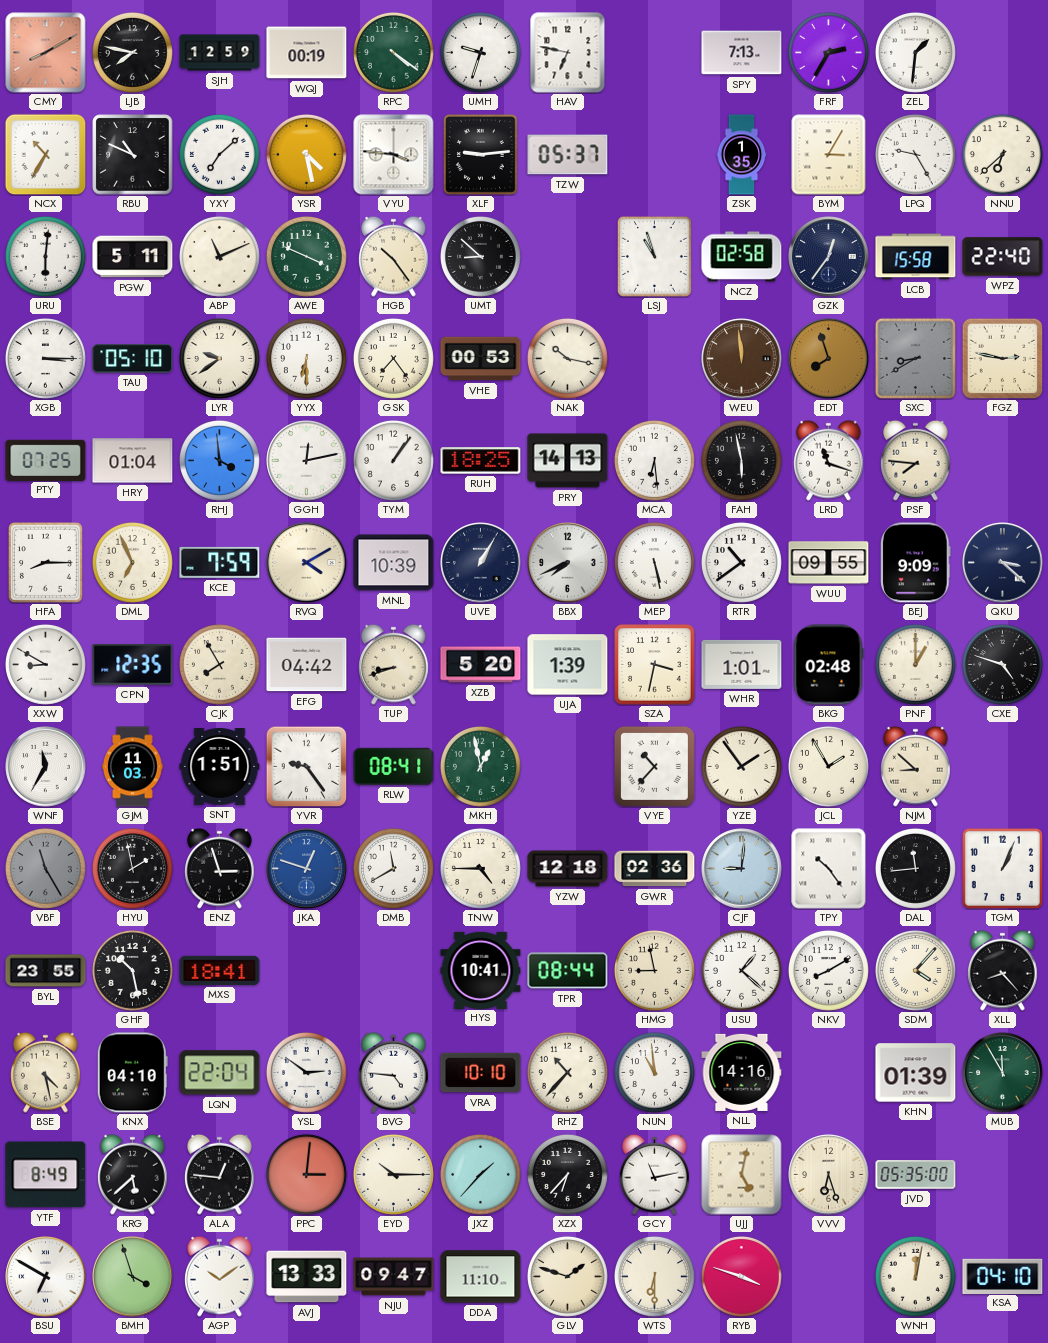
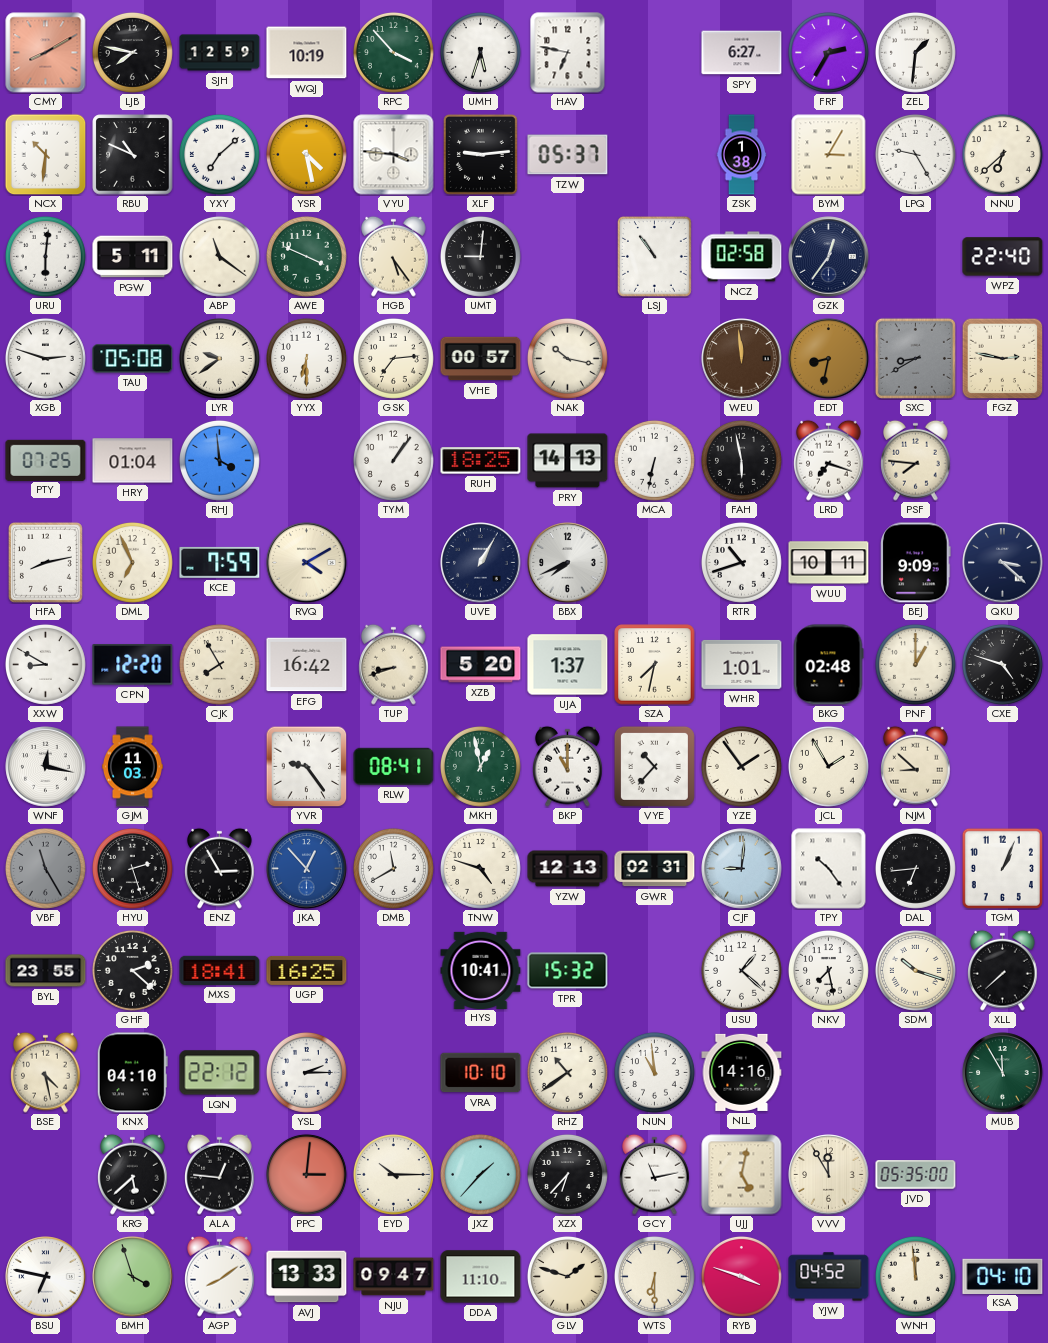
WQJ: 00:19 -> 10:19
RPC: 4:21 -> 3:53
UMH: 9:33 -> 5:33
SPY: 7:13 -> 6:27
NCX: 10:35 -> 10:31
ZSK: 1:35 -> 1:38
ABP: 11:11 -> 11:21
HGB: 10:24 -> 5:24
UMT: 8:52 -> 9:01
LSJ: 10:57 -> 10:54
LCB: 15:58 -> none
XGB: 3:15 -> 2:48
TAU: 05:10 -> 05:08
GSK: 7:24 -> 7:14
VHE: 00:53 -> 00:57
EDT: 7:57 -> 8:32
GGH: 12:13 -> none
MCA: 6:29 -> 6:32
LRD: 11:18 -> 7:18
HFA: 8:15 -> 8:13
MNL: 10:39 -> none
MEP: 5:28 -> none
RTR: 10:39 -> 10:42
WUU: 09:55 -> 10:11
CPN: 12:35 -> 12:20
EFG: 04:42 -> 16:42
UJA: 1:39 -> 1:37
SZA: 3:32 -> 7:32
WNF: 11:35 -> 12:17
SNT: 1:51 -> none
BKP: none -> 11:00
HYU: 1:58 -> 2:27
ENZ: 2:57 -> 2:55
JKA: 12:48 -> 12:53
TNW: 4:45 -> 4:48
YZW: 12:18 -> 12:13
GWR: 02:36 -> 02:31
DAL: 11:44 -> 6:44
GHF: 10:28 -> 2:22
UGP: none -> 16:25
TPR: 08:44 -> 15:32
HMG: 8:58 -> none
NKV: 8:10 -> 7:28
SDM: 4:07 -> 10:18
XLL: 8:23 -> 7:38
LQN: 22:04 -> 22:12
YSL: 2:51 -> 2:15
BVG: 4:46 -> none
RHZ: 10:37 -> 10:39
KHN: 01:39 -> none
YTF: 8:49 -> none
VVV: 6:27 -> 11:55
BSU: 6:50 -> 6:47
AGP: 10:09 -> 8:09
YJW: none -> 04:52
WNH: 12:02 -> 11:59
